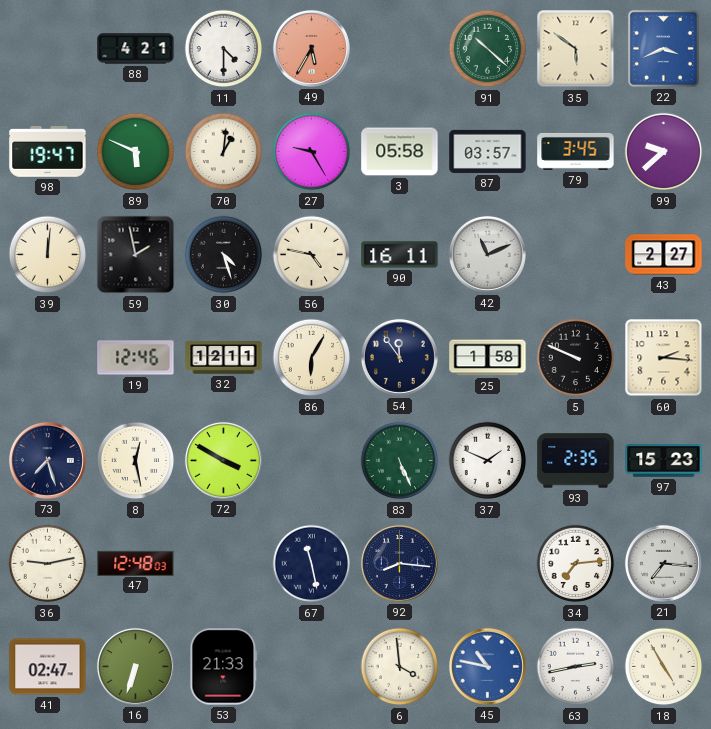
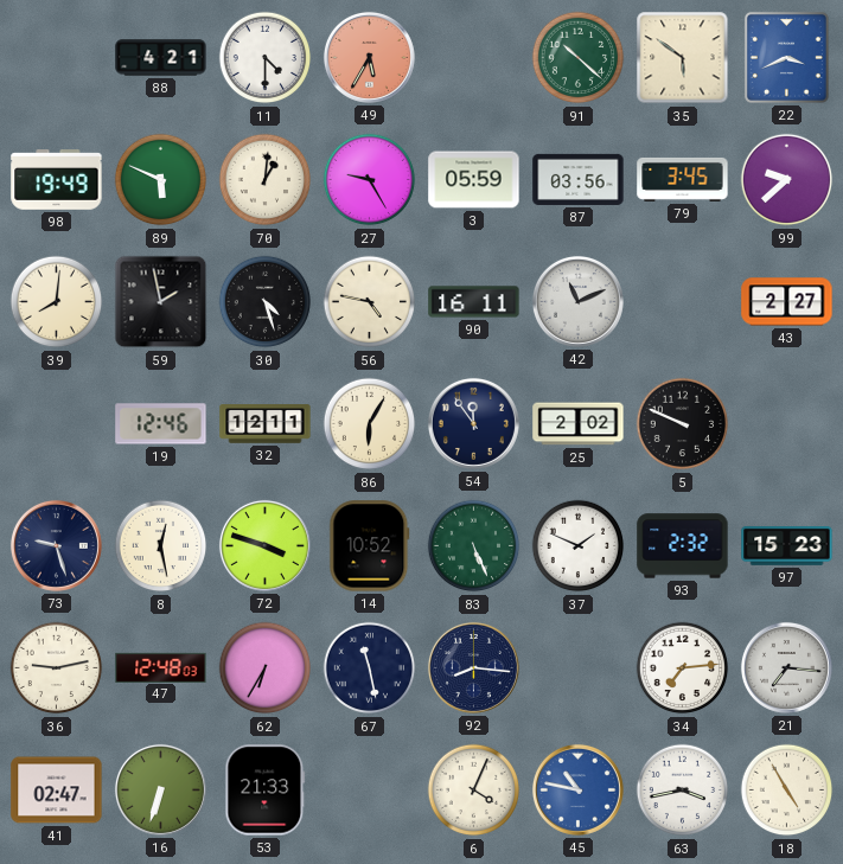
98: 19:47 -> 19:49
3: 05:58 -> 05:59
87: 03:57 -> 03:56
39: 12:01 -> 8:01
25: 1:58 -> 2:02
60: 2:16 -> none
73: 7:27 -> 9:27
72: 3:50 -> 3:48
14: none -> 10:52
93: 2:35 -> 2:32
62: none -> 6:35
6: 3:59 -> 4:04
63: 2:43 -> 3:43
